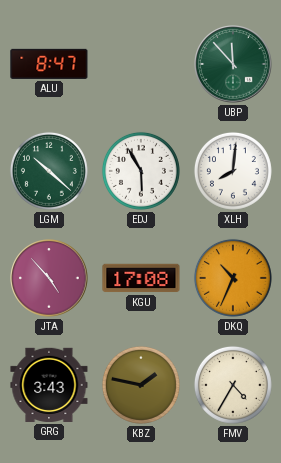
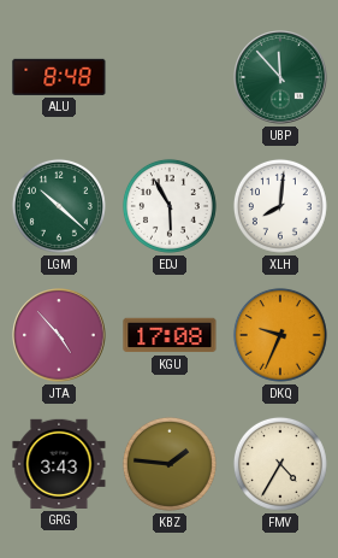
ALU: 8:47 -> 8:48
DKQ: 10:34 -> 9:34
KBZ: 1:47 -> 1:46
